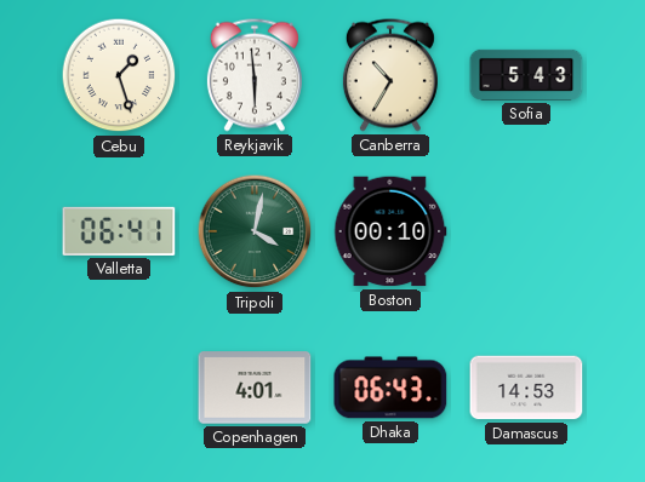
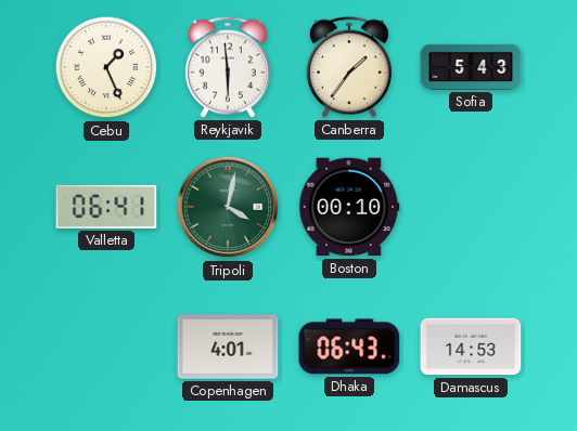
Cebu: 1:27 -> 1:26
Canberra: 10:35 -> 1:36
